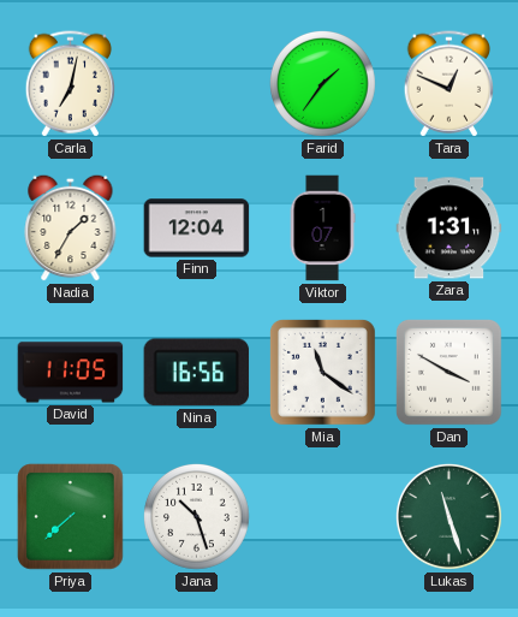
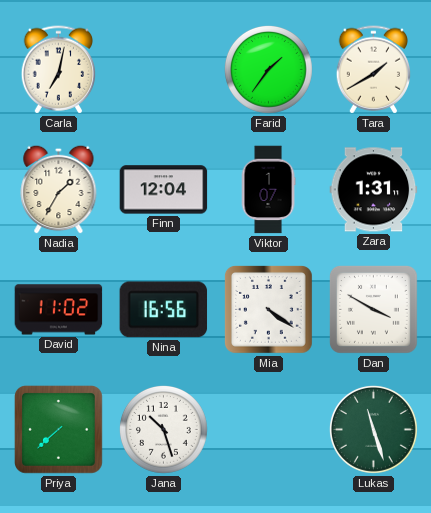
Tara: 12:49 -> 1:40
David: 11:05 -> 11:02
Mia: 11:21 -> 4:21
